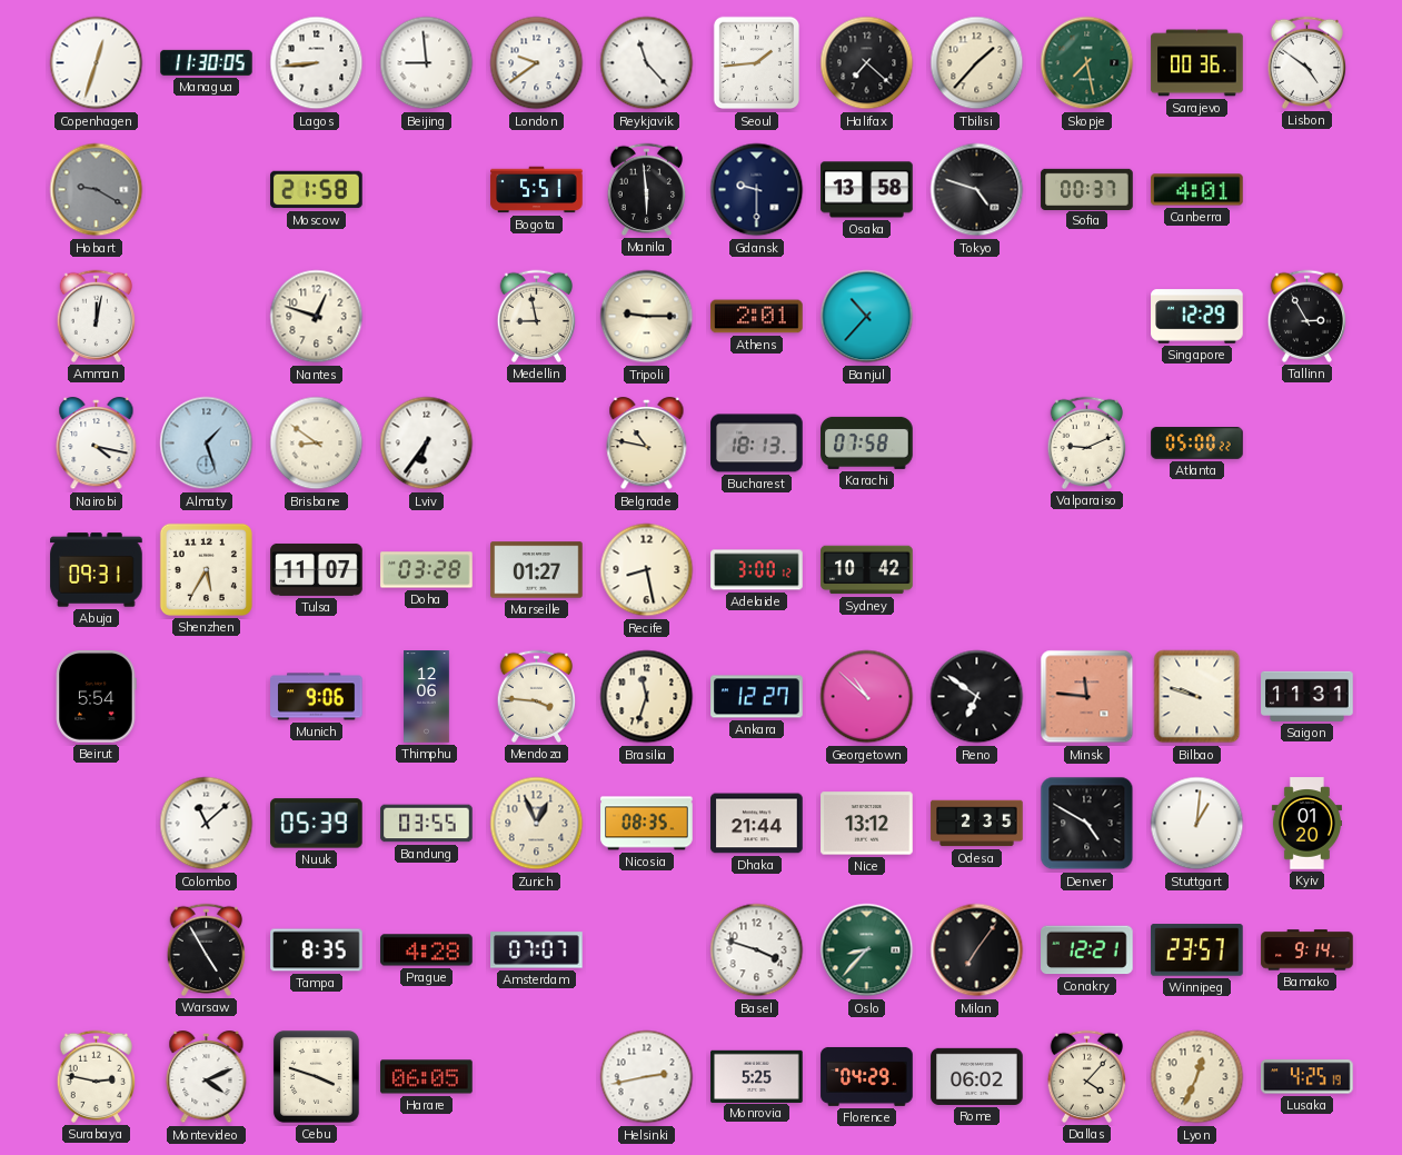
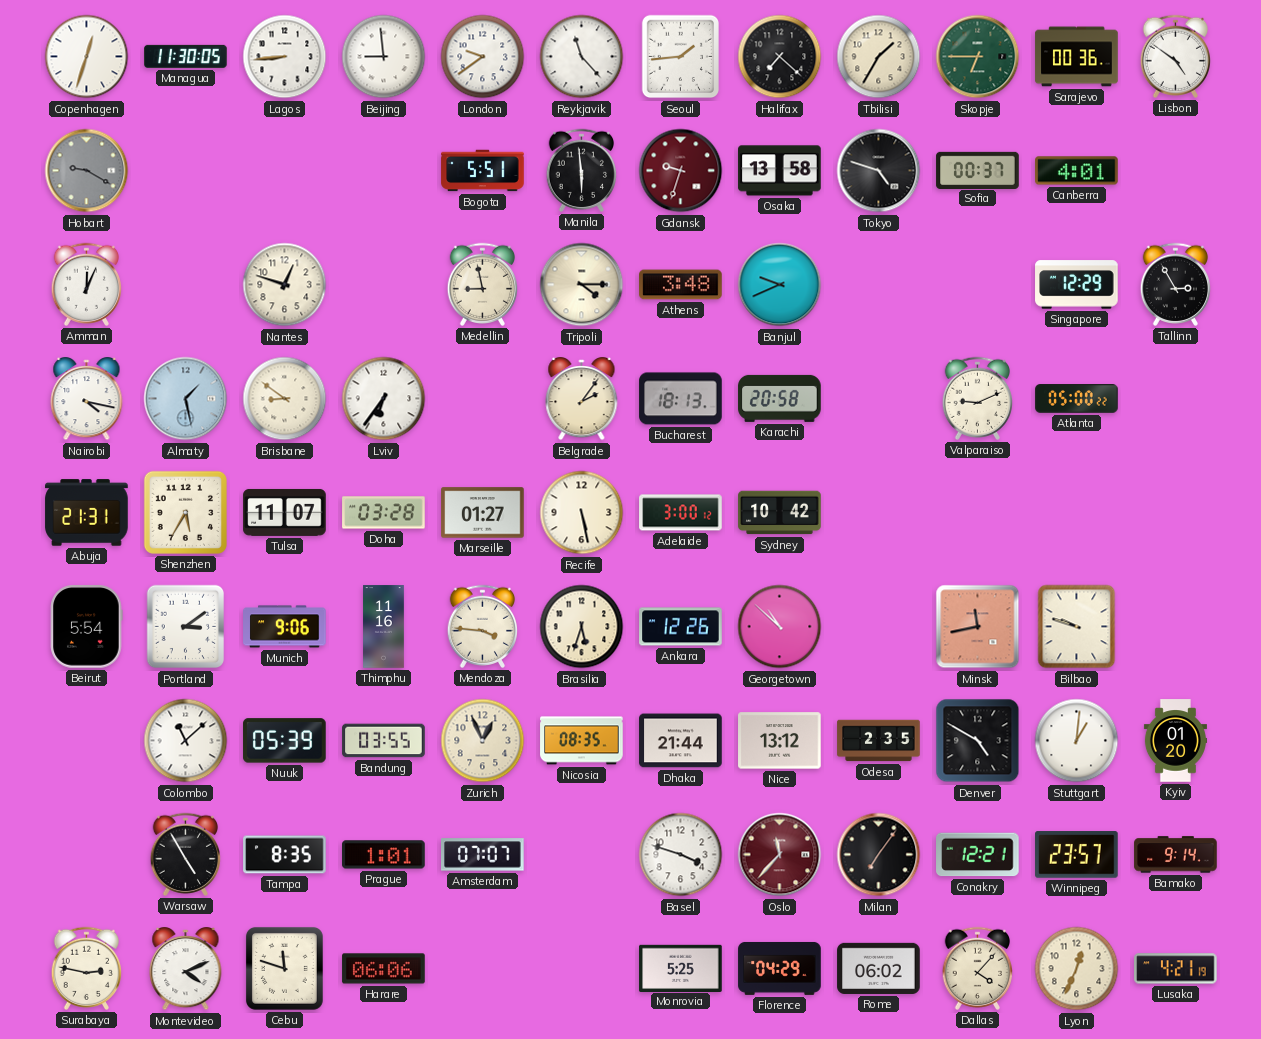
Tbilisi: 1:37 -> 1:35
Skopje: 7:28 -> 6:45
Moscow: 21:58 -> none
Gdansk: 9:30 -> 9:33
Gdansk dial: navy -> burgundy
Amman: 12:02 -> 12:04
Tripoli: 9:15 -> 4:15
Athens: 2:01 -> 3:48
Banjul: 10:37 -> 9:41
Almaty: 1:27 -> 1:28
Belgrade: 10:47 -> 2:06
Karachi: 07:58 -> 20:58
Abuja: 09:31 -> 21:31
Recife: 8:28 -> 5:28
Portland: none -> 3:09
Thimphu: 12:06 -> 11:16
Brasilia: 11:33 -> 5:33
Ankara: 12:27 -> 12:26
Reno: 6:51 -> none
Minsk: 11:46 -> 11:43
Saigon: 11:31 -> none
Prague: 4:28 -> 1:01
Oslo: 8:37 -> 11:37
Oslo dial: green -> burgundy
Cebu: 3:48 -> 11:48
Harare: 06:05 -> 06:06
Helsinki: 2:43 -> none
Lusaka: 4:25 -> 4:21
